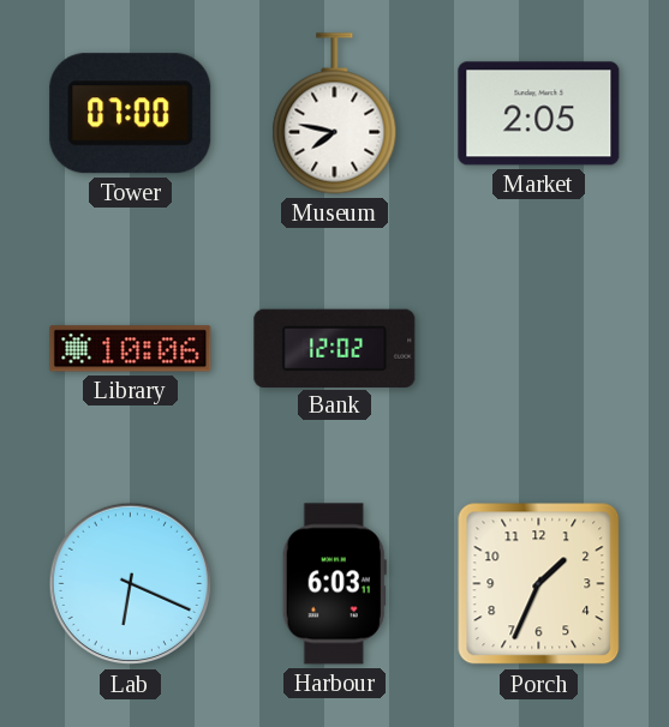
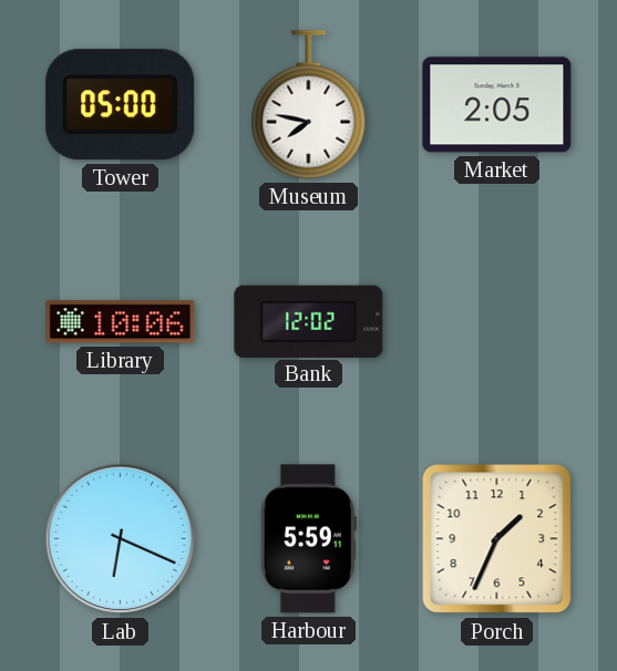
Tower: 07:00 -> 05:00
Harbour: 6:03 -> 5:59
